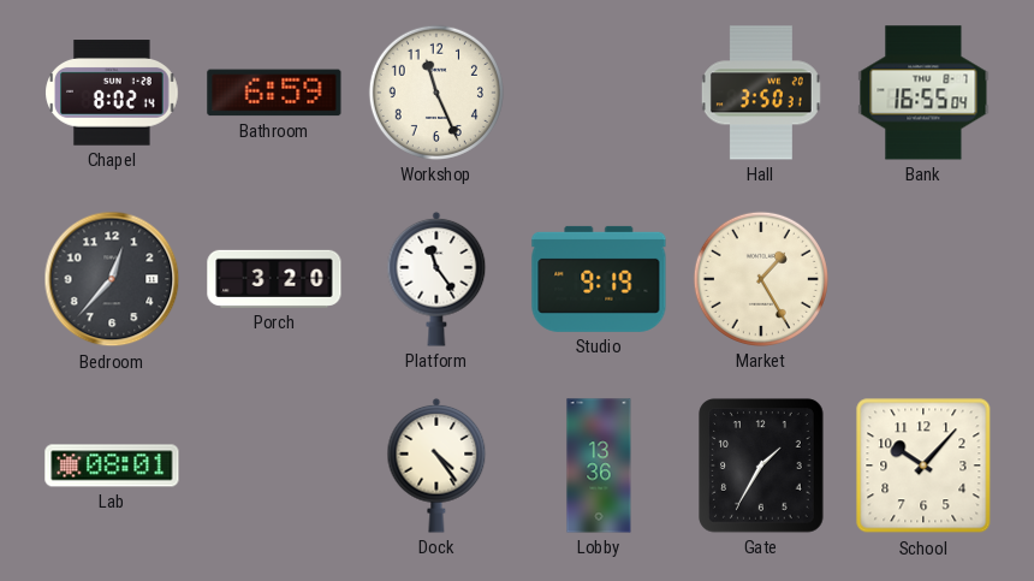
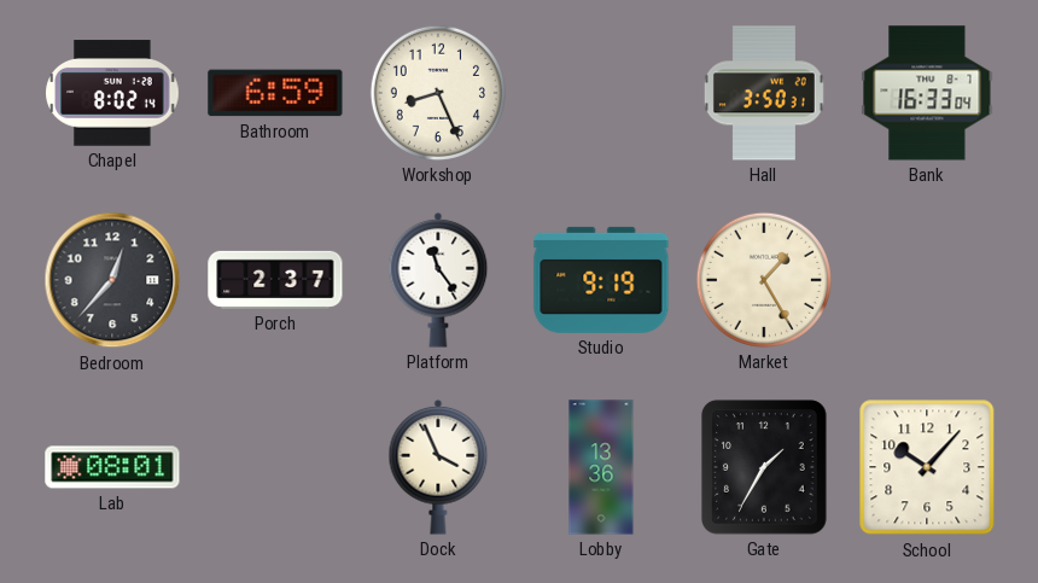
Workshop: 11:26 -> 8:26
Bank: 16:55 -> 16:33
Porch: 3:20 -> 2:37
Dock: 4:24 -> 3:56
